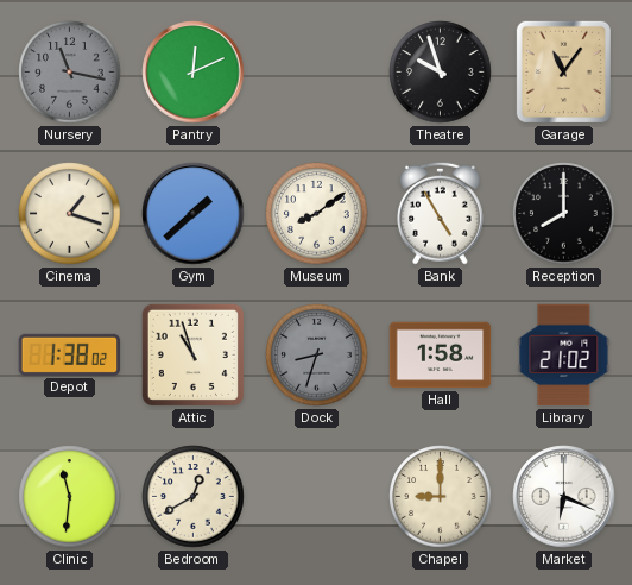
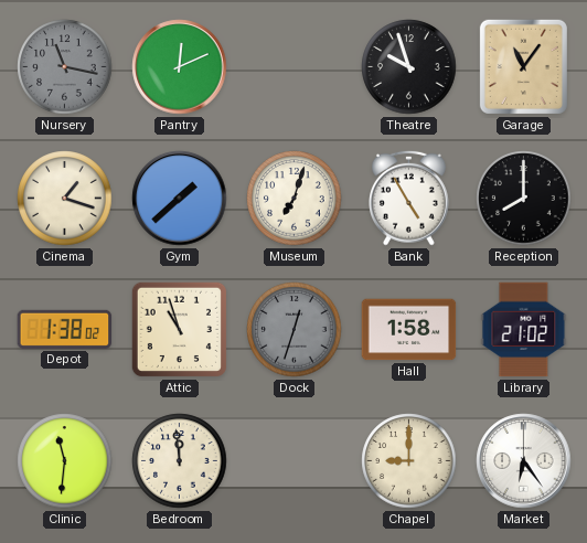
Museum: 8:09 -> 7:03
Dock: 8:33 -> 12:33
Bedroom: 12:40 -> 11:59
Market: 6:19 -> 6:24
